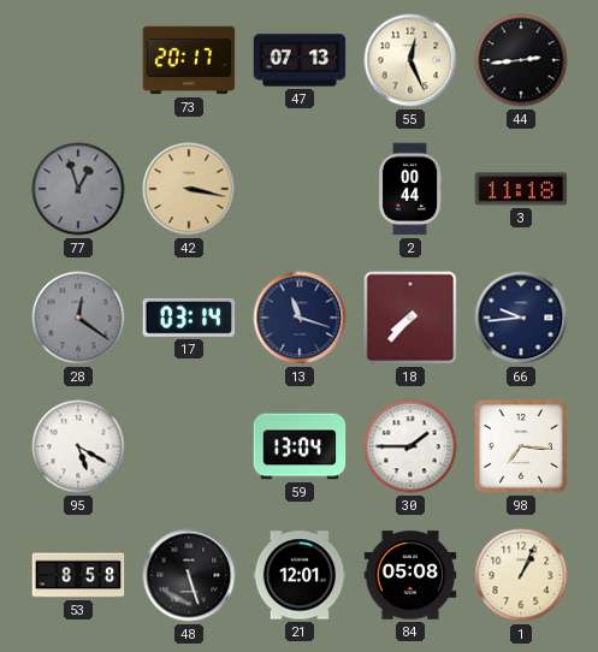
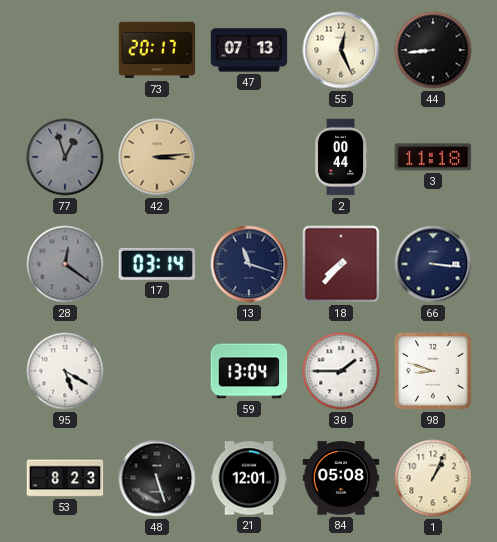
44: 2:44 -> 8:44
42: 3:17 -> 3:14
66: 9:44 -> 3:16
98: 7:16 -> 8:48
53: 8:58 -> 8:23
